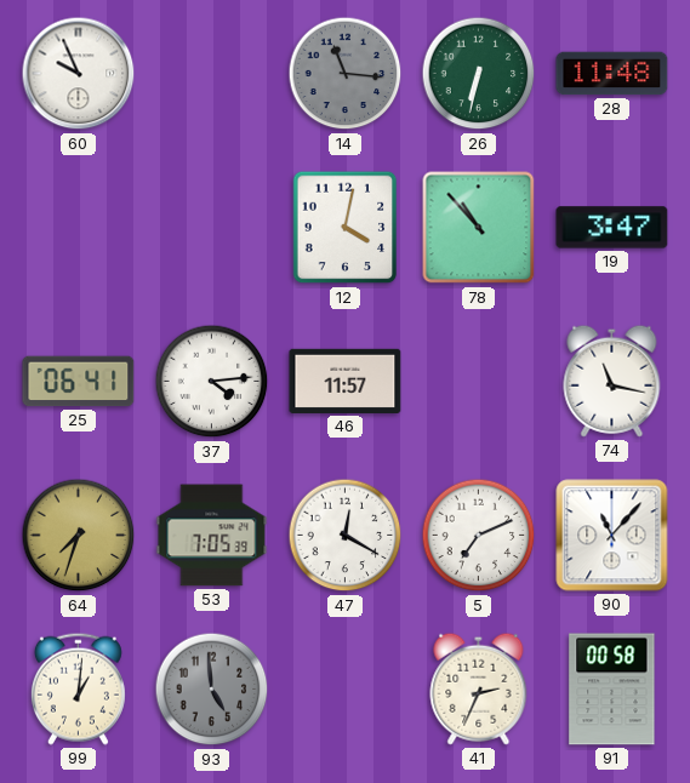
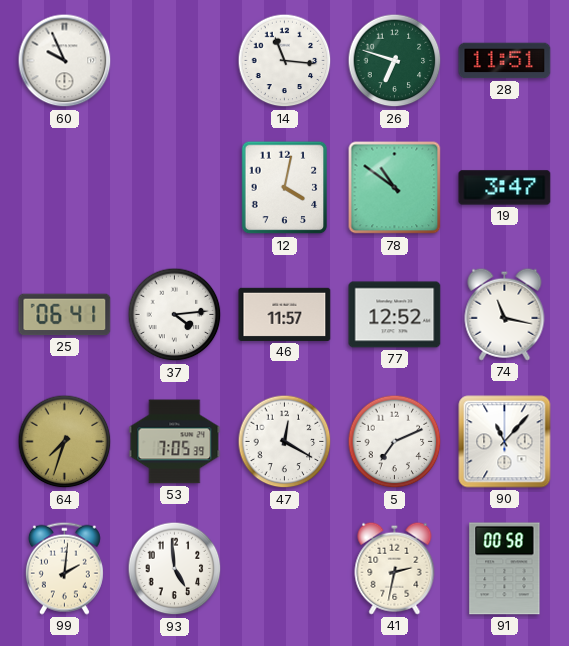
14 dial: grey -> white
26: 6:32 -> 6:48
28: 11:48 -> 11:51
78: 10:53 -> 10:51
77: none -> 12:52
99: 1:01 -> 2:01
93 dial: grey -> white
41: 2:34 -> 2:32
